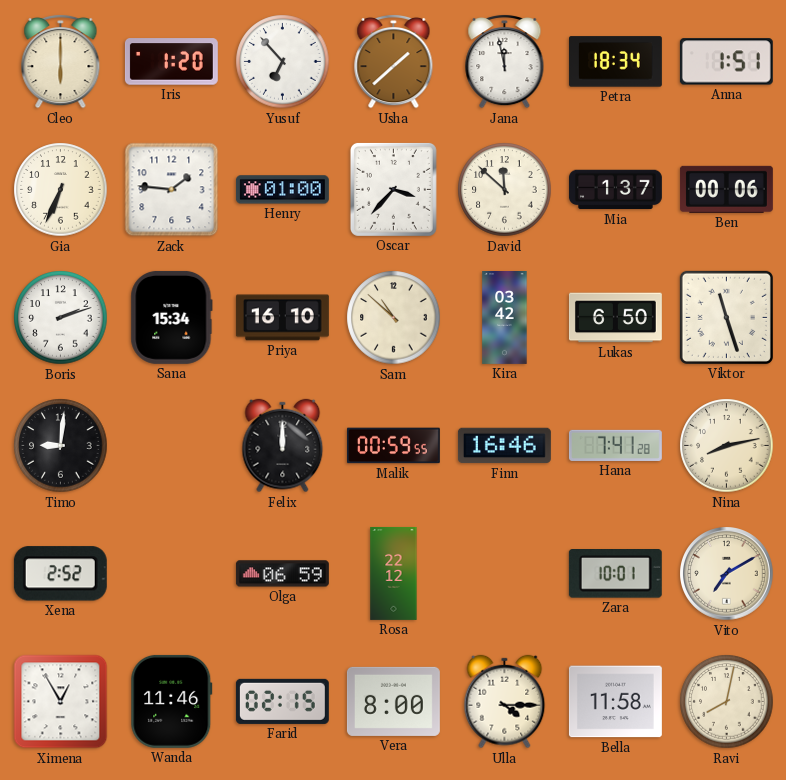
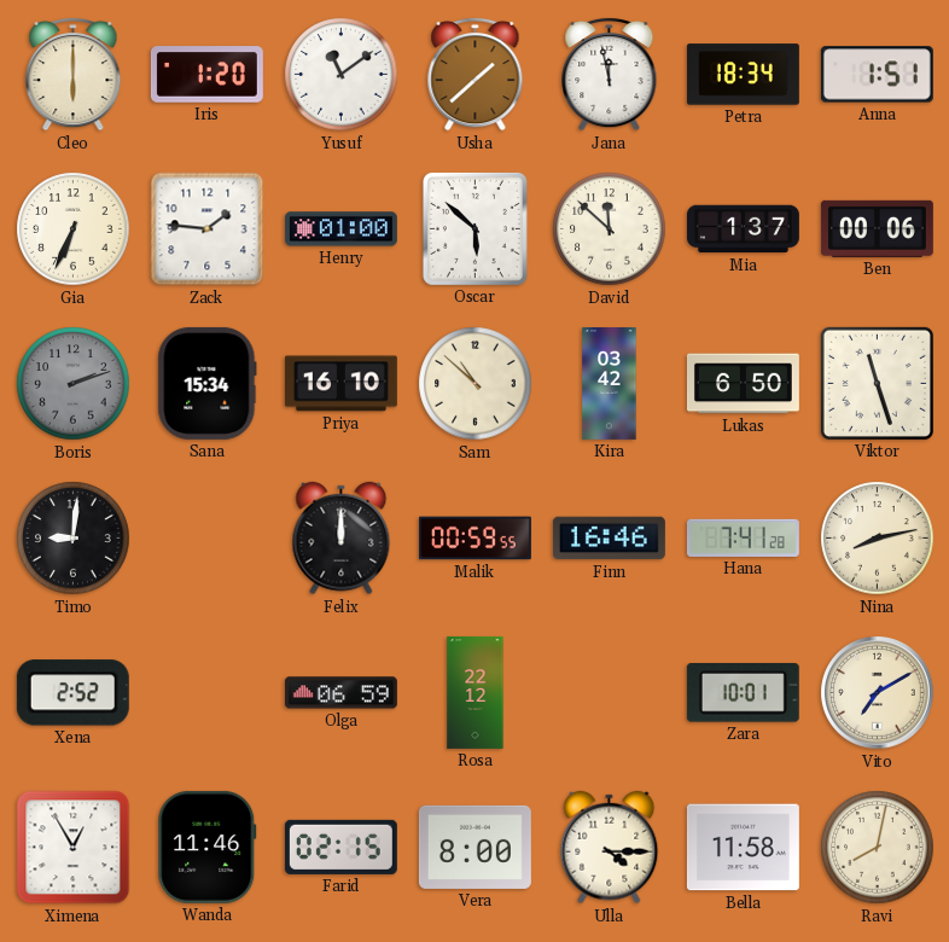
Yusuf: 6:53 -> 11:09
Oscar: 3:37 -> 5:52
Boris dial: white -> grey
